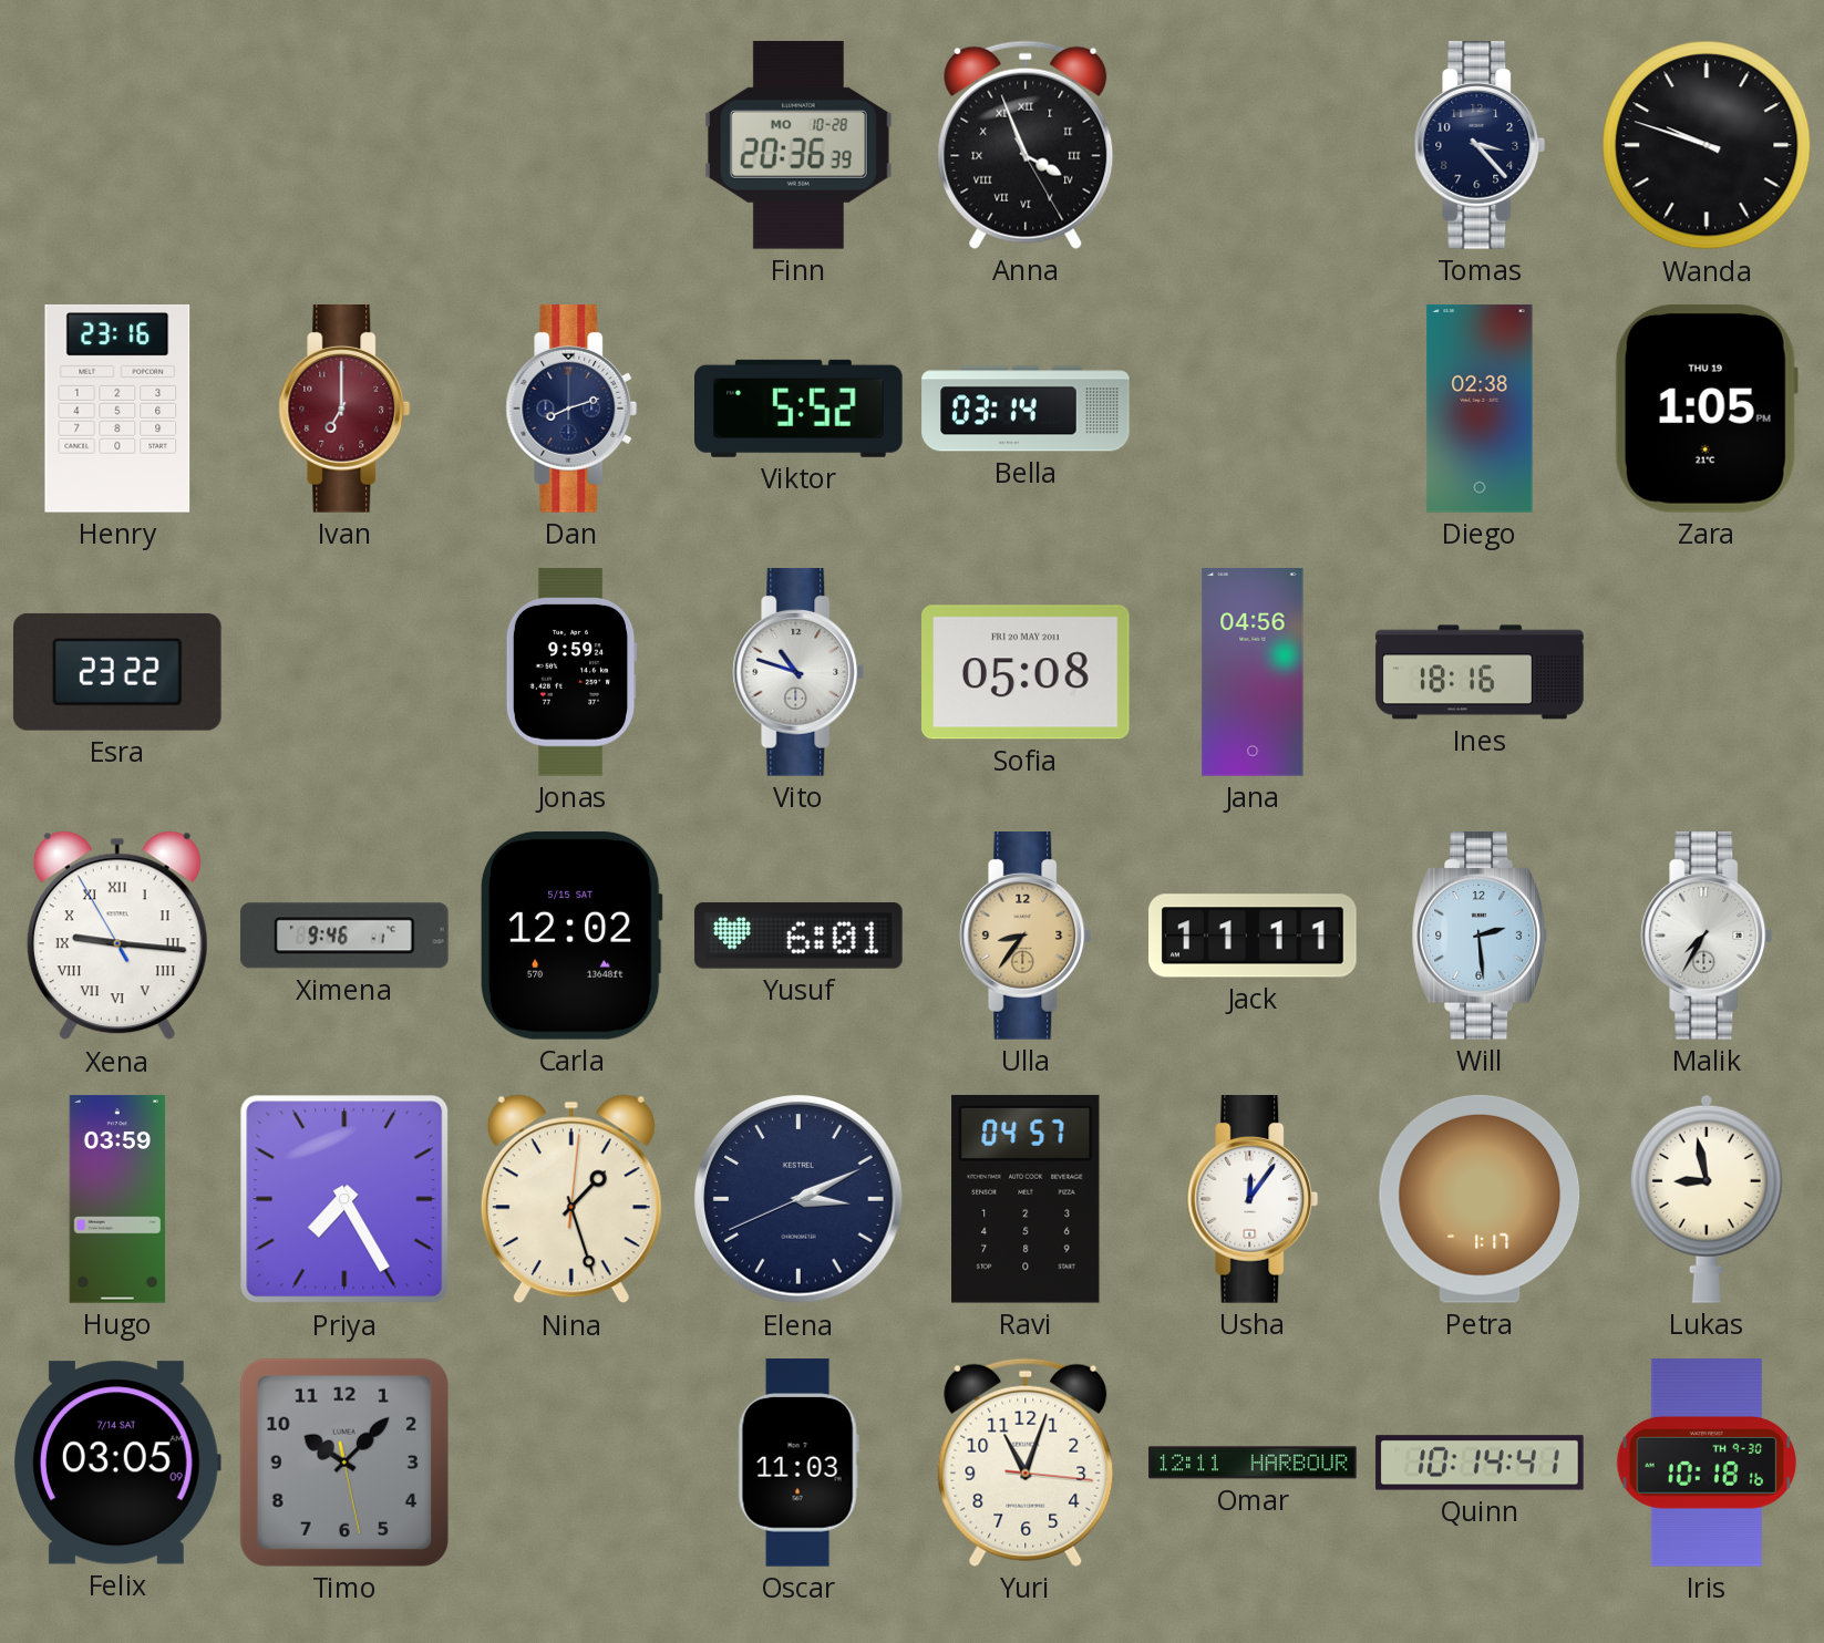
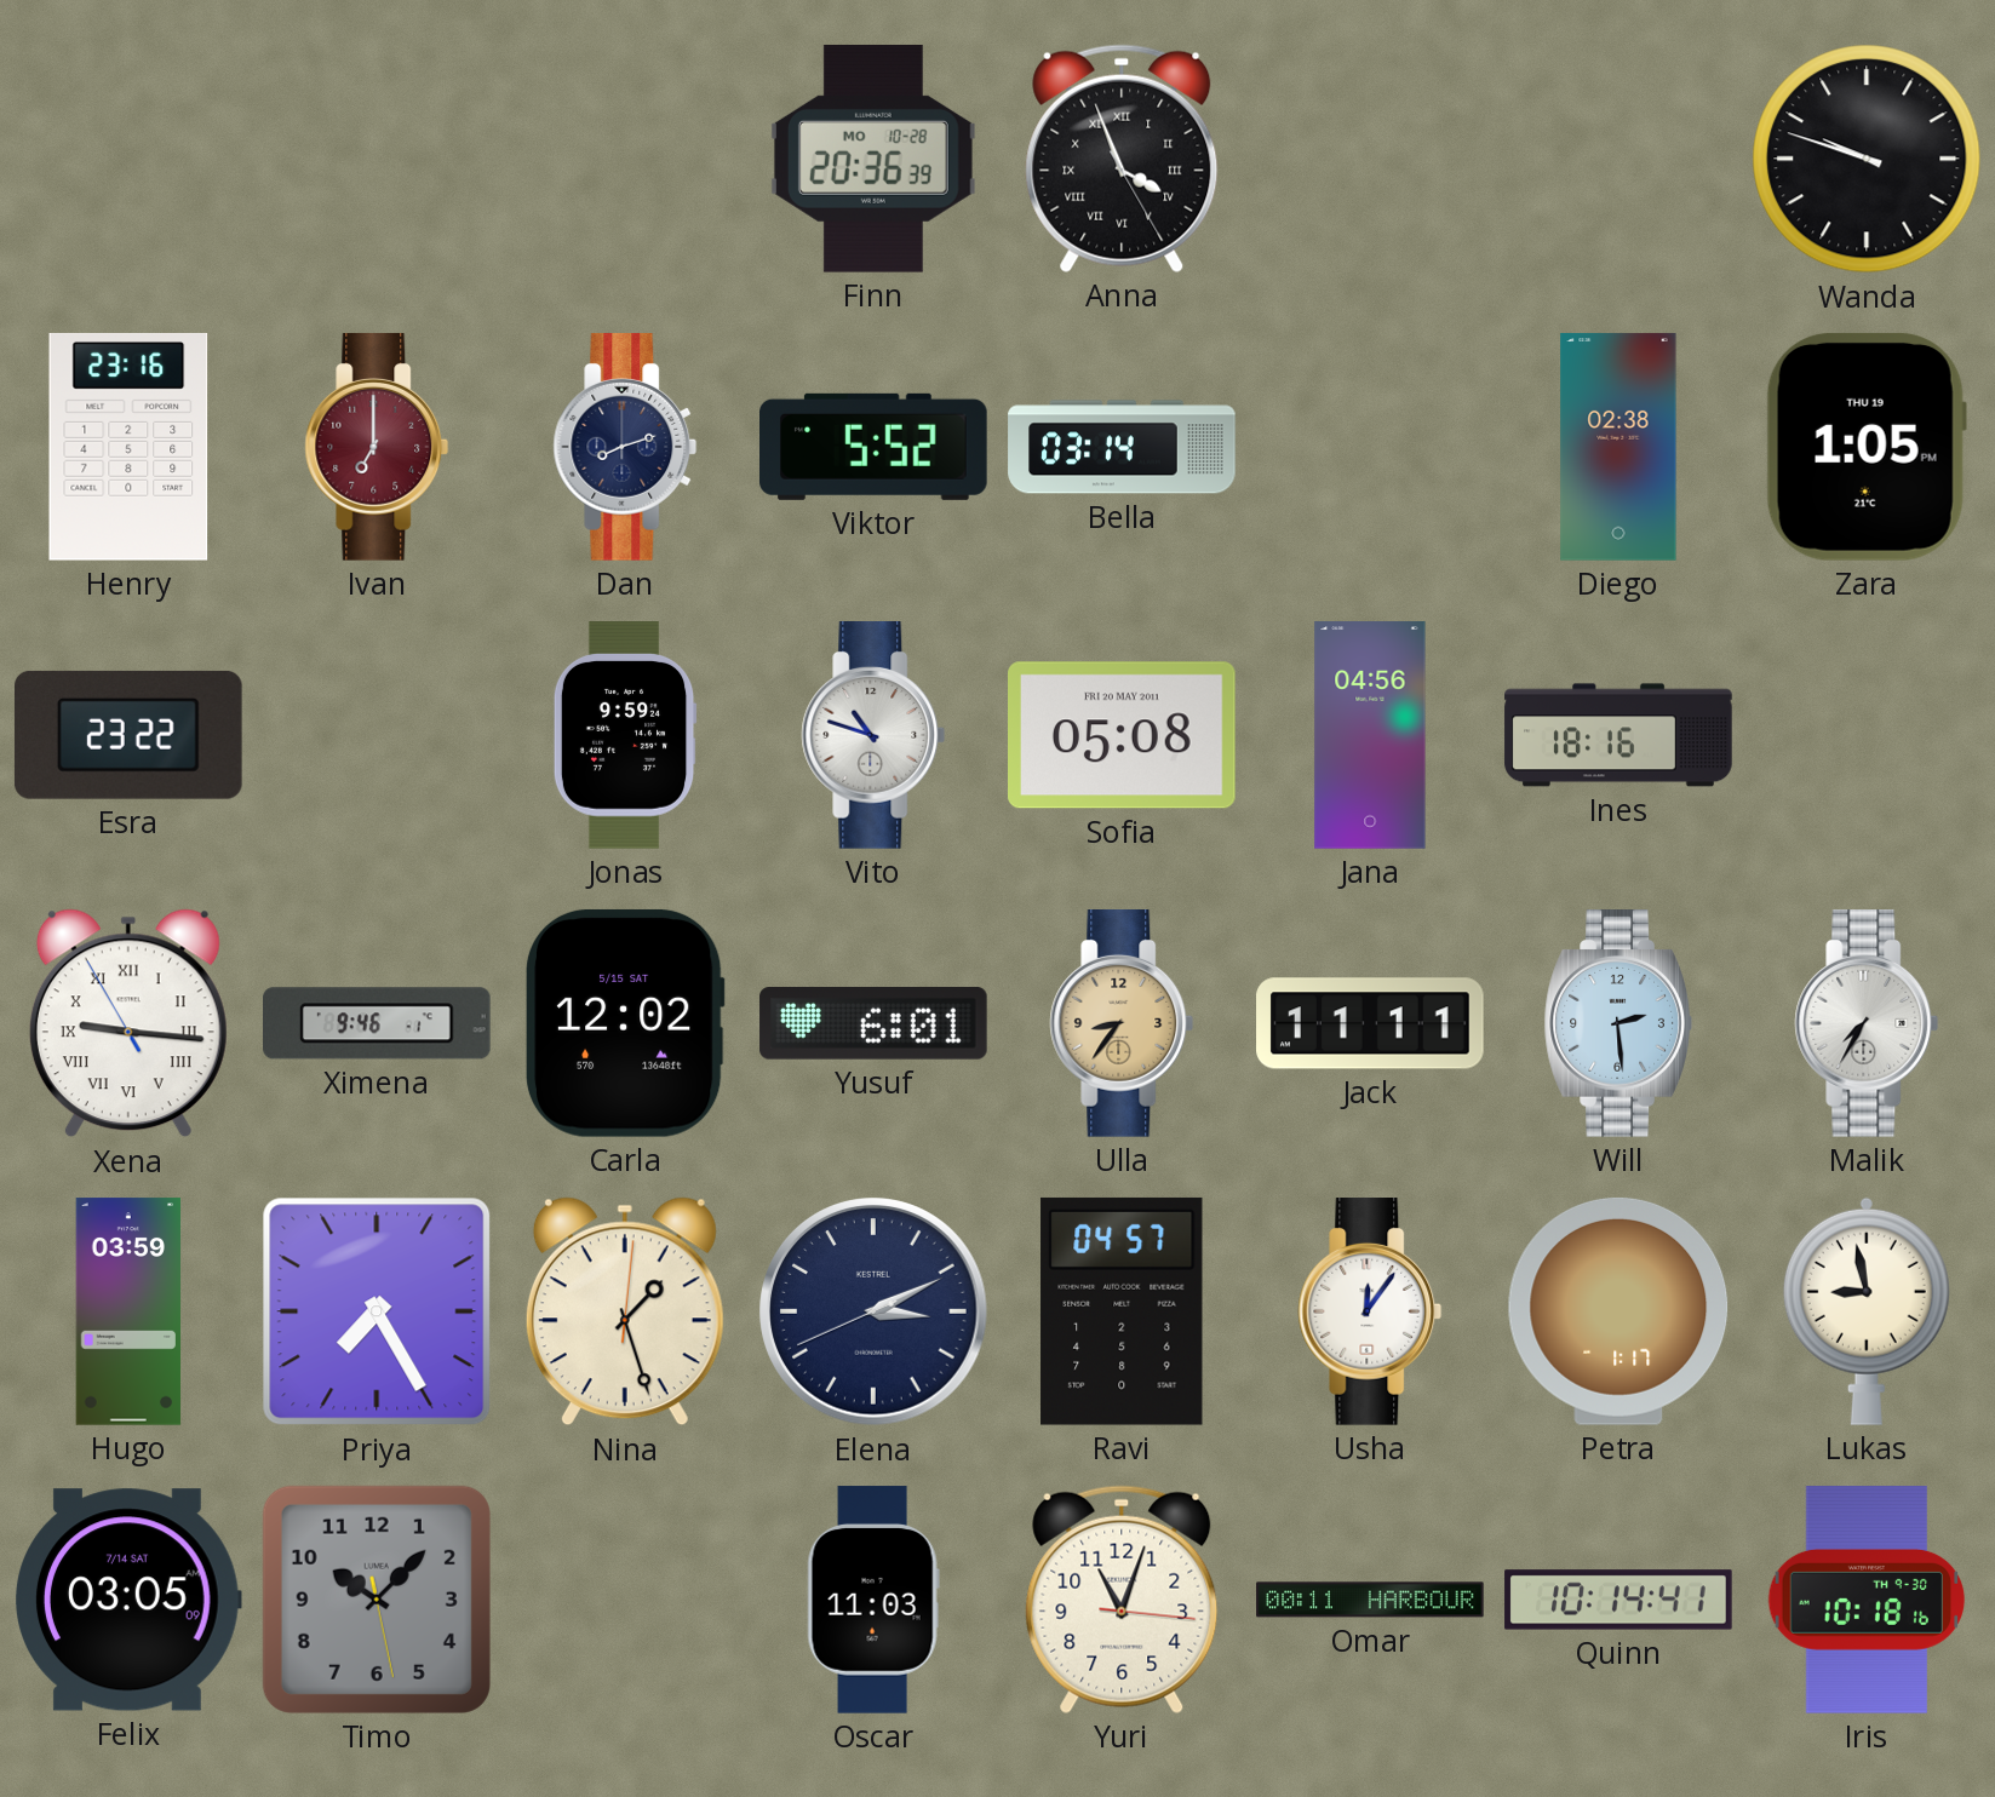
Tomas: 3:23 -> none
Omar: 12:11 -> 00:11
